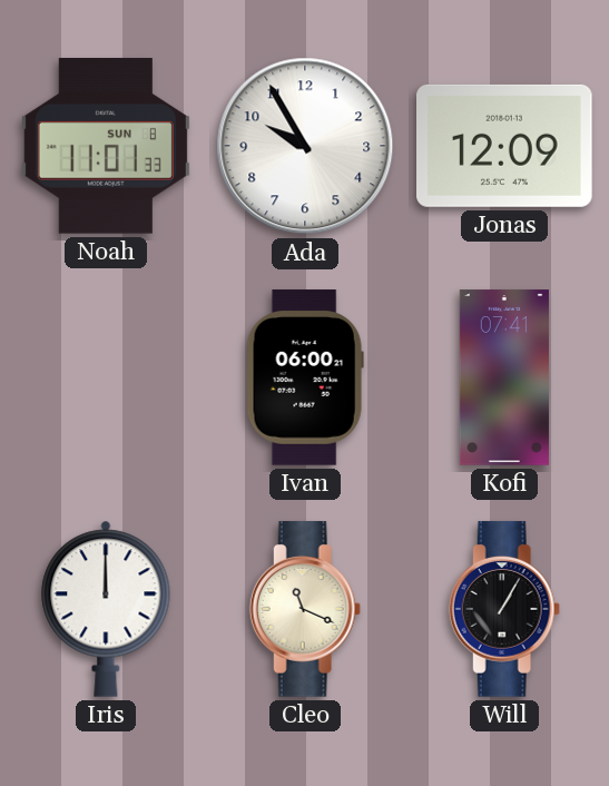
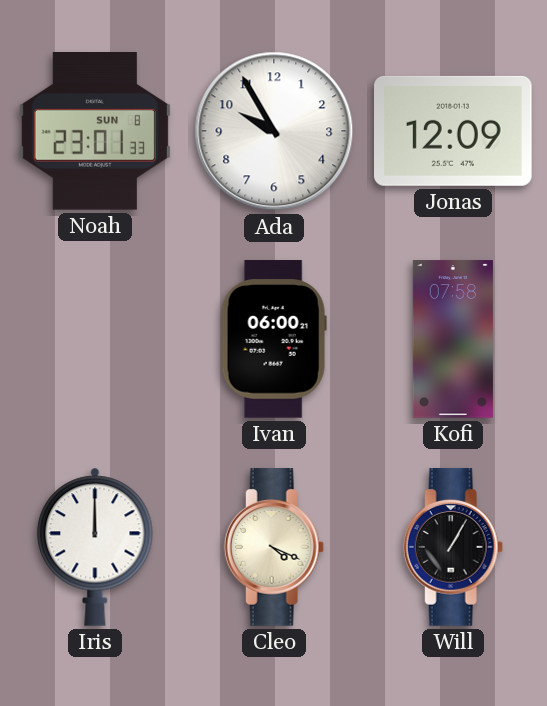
Noah: 11:01 -> 23:01
Kofi: 07:41 -> 07:58
Cleo: 11:19 -> 4:19
